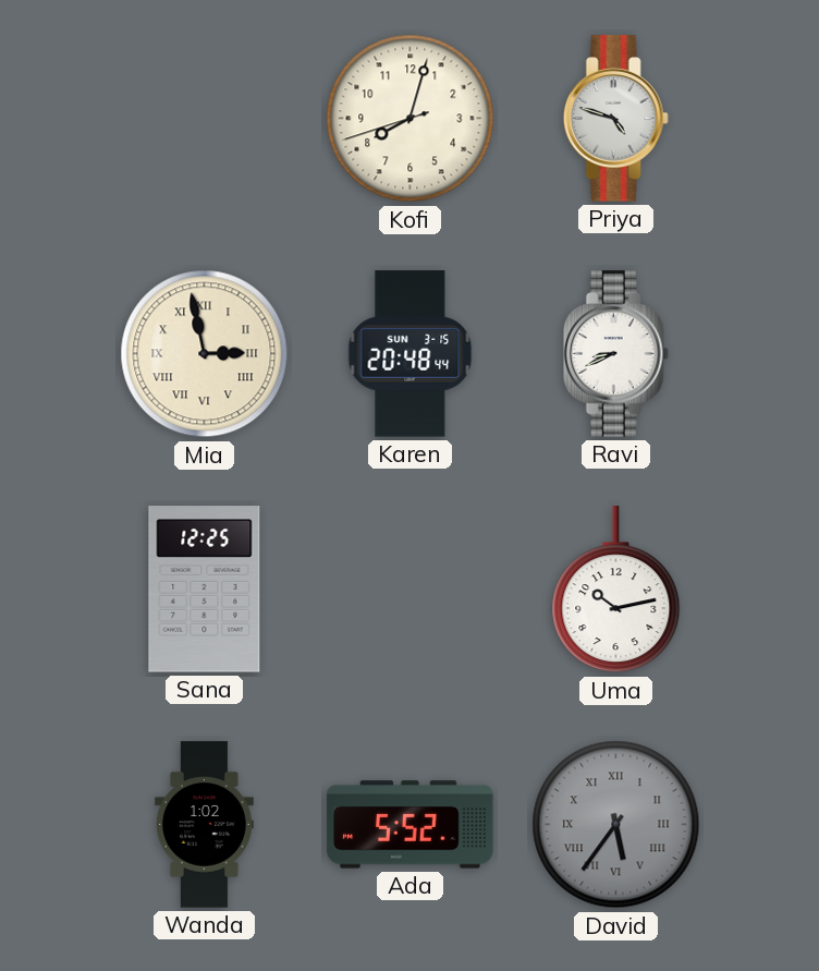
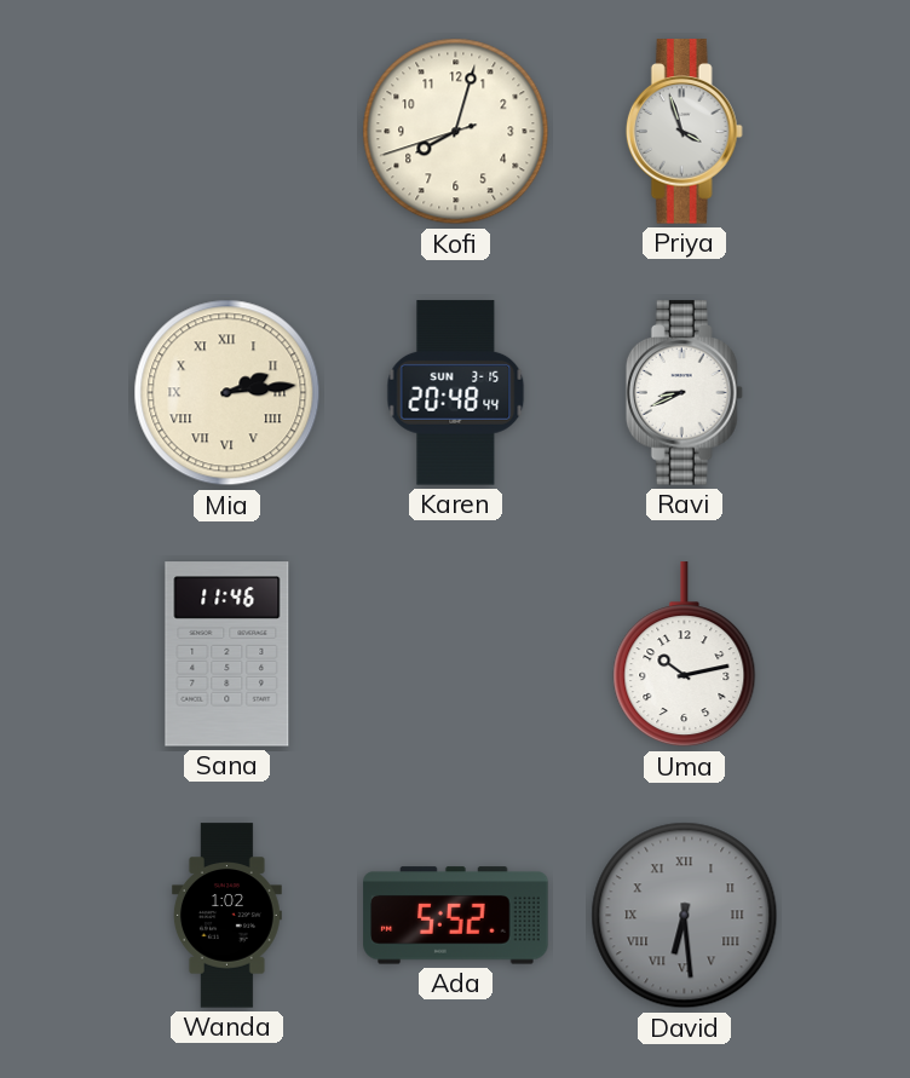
Priya: 4:48 -> 3:57
Mia: 2:58 -> 2:14
Sana: 12:25 -> 11:46
David: 5:36 -> 6:29
